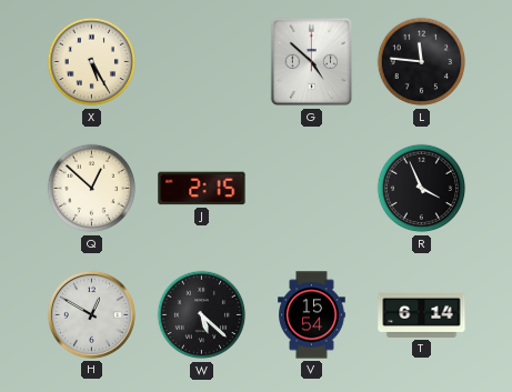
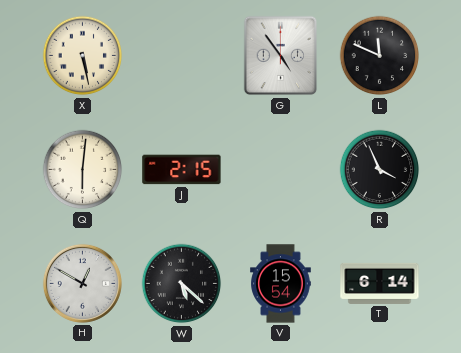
X: 5:25 -> 5:28
G: 4:52 -> 4:54
L: 11:46 -> 11:49
Q: 12:52 -> 6:01
